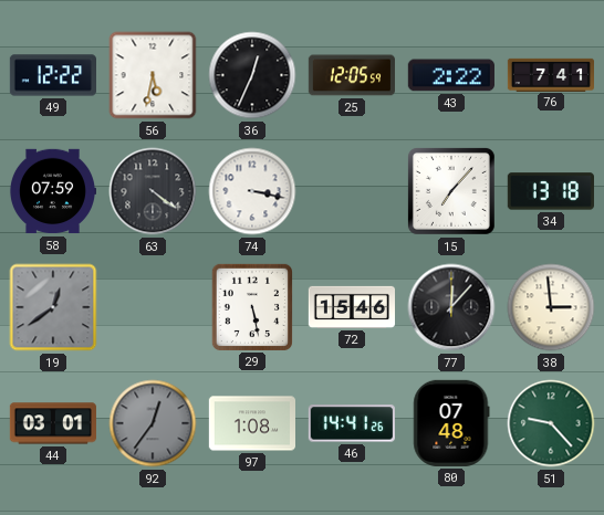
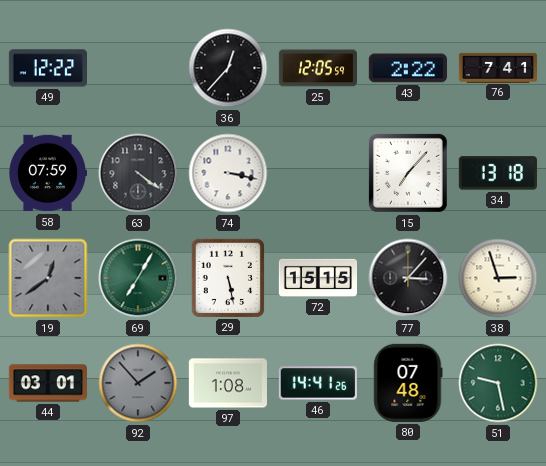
56: 5:32 -> none
36: 12:34 -> 12:37
69: none -> 7:05
72: 15:46 -> 15:15
77: 12:07 -> 3:07
38: 2:59 -> 2:57
92: 12:36 -> 1:53
51: 9:23 -> 9:28
